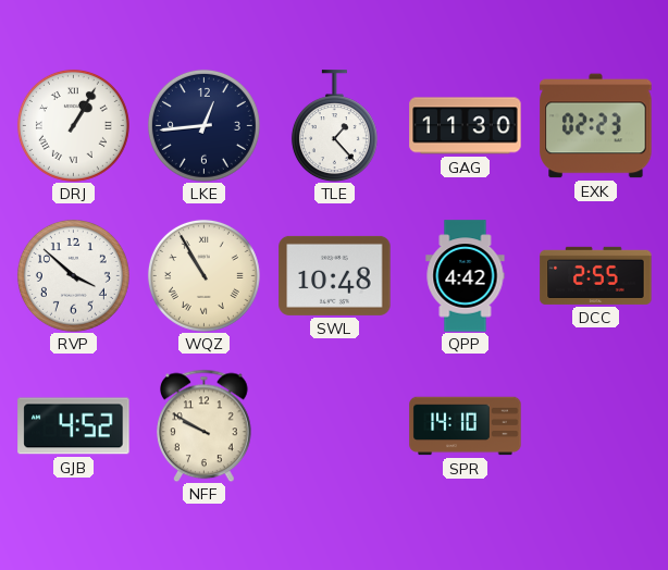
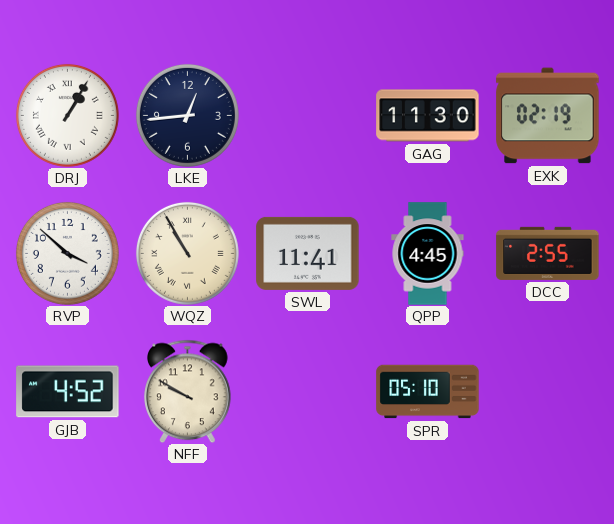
TLE: 1:23 -> none
EXK: 02:23 -> 02:19
SWL: 10:48 -> 11:41
QPP: 4:42 -> 4:45
SPR: 14:10 -> 05:10
